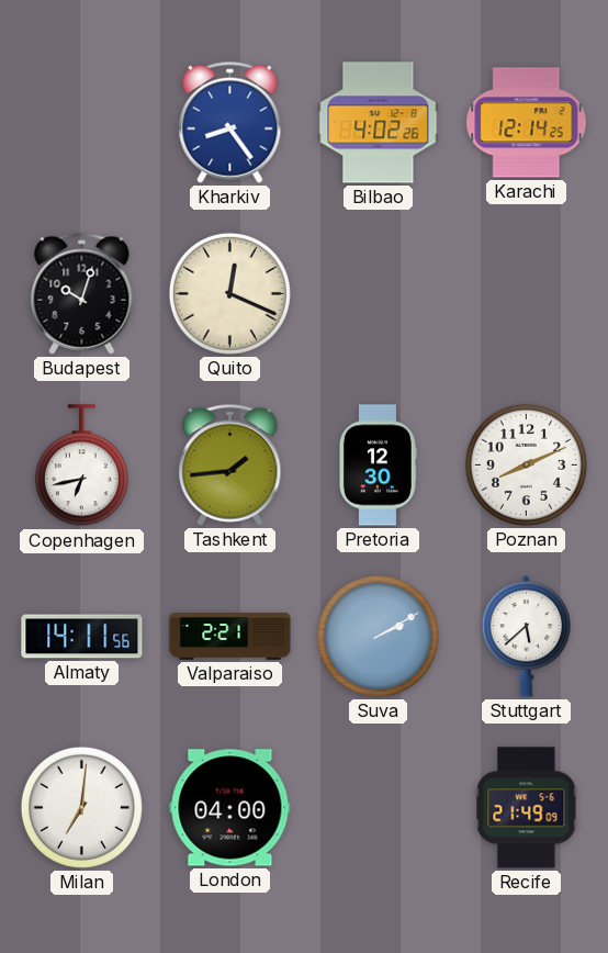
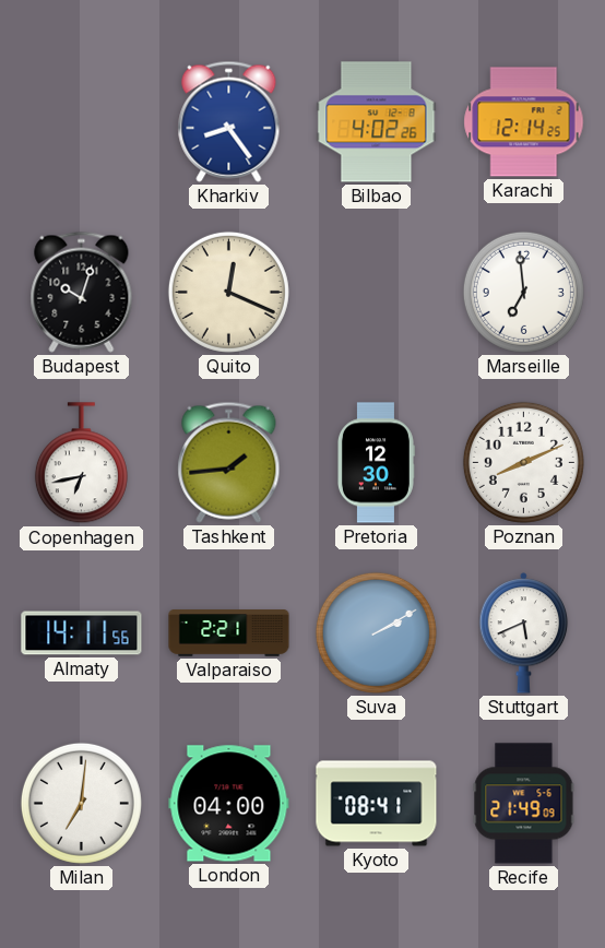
Marseille: none -> 6:59
Stuttgart: 5:38 -> 5:41
Kyoto: none -> 08:41
